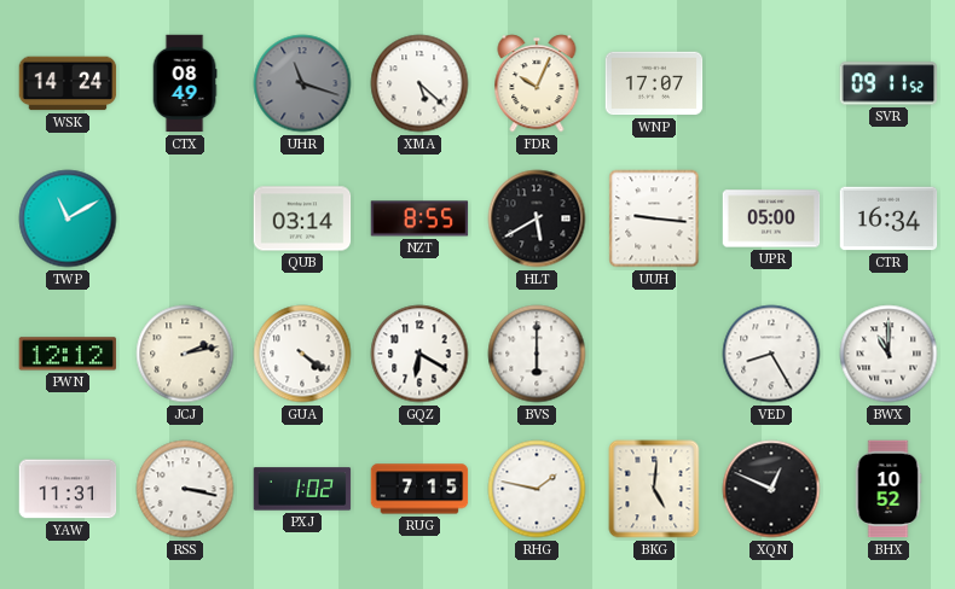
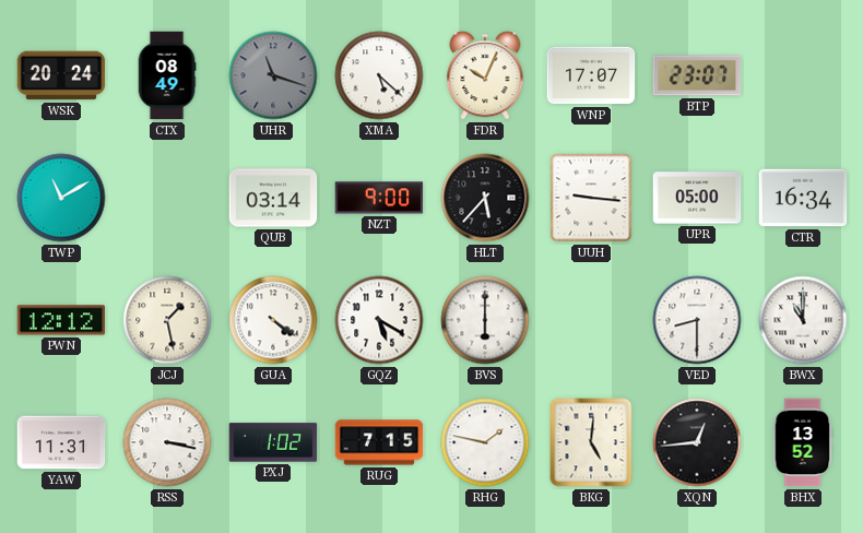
WSK: 14:24 -> 20:24
BTP: none -> 23:07
SVR: 09:11 -> none
NZT: 8:55 -> 9:00
HLT: 5:40 -> 5:37
JCJ: 2:13 -> 1:28
GQZ: 6:20 -> 5:20
VED: 8:25 -> 8:30
XQN: 12:49 -> 12:44
BHX: 10:52 -> 13:52
